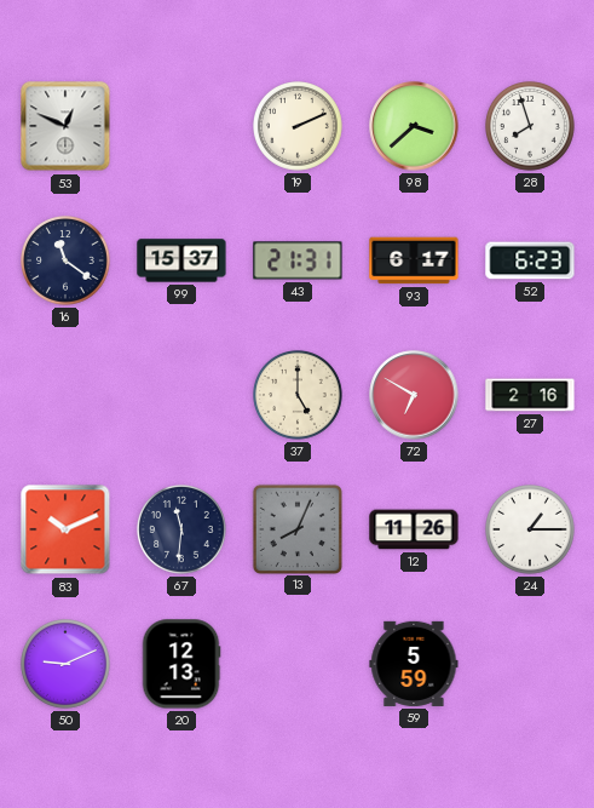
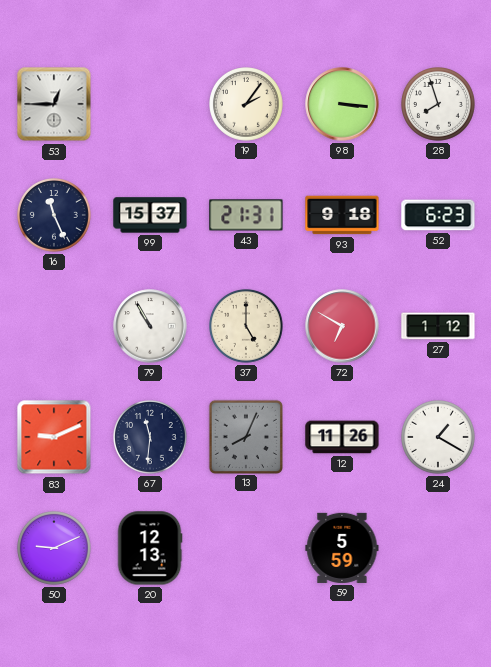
53: 12:49 -> 12:45
19: 2:11 -> 2:06
98: 3:38 -> 3:16
16: 11:21 -> 11:26
93: 6:17 -> 9:18
79: none -> 10:55
27: 2:16 -> 1:12
83: 10:11 -> 9:11
24: 1:15 -> 1:20
